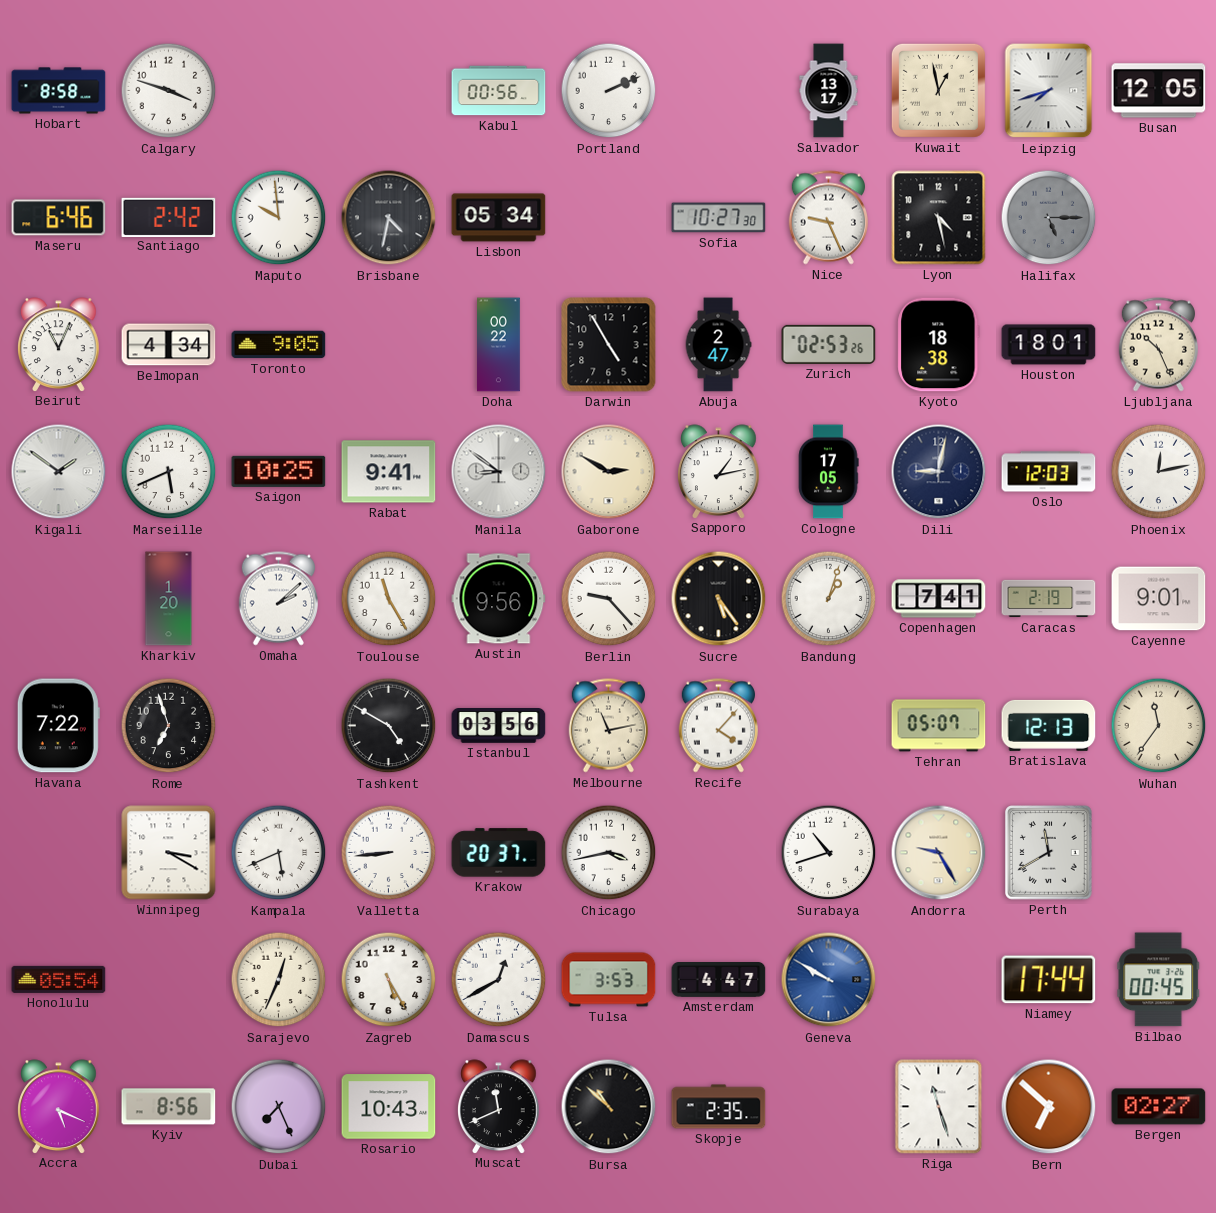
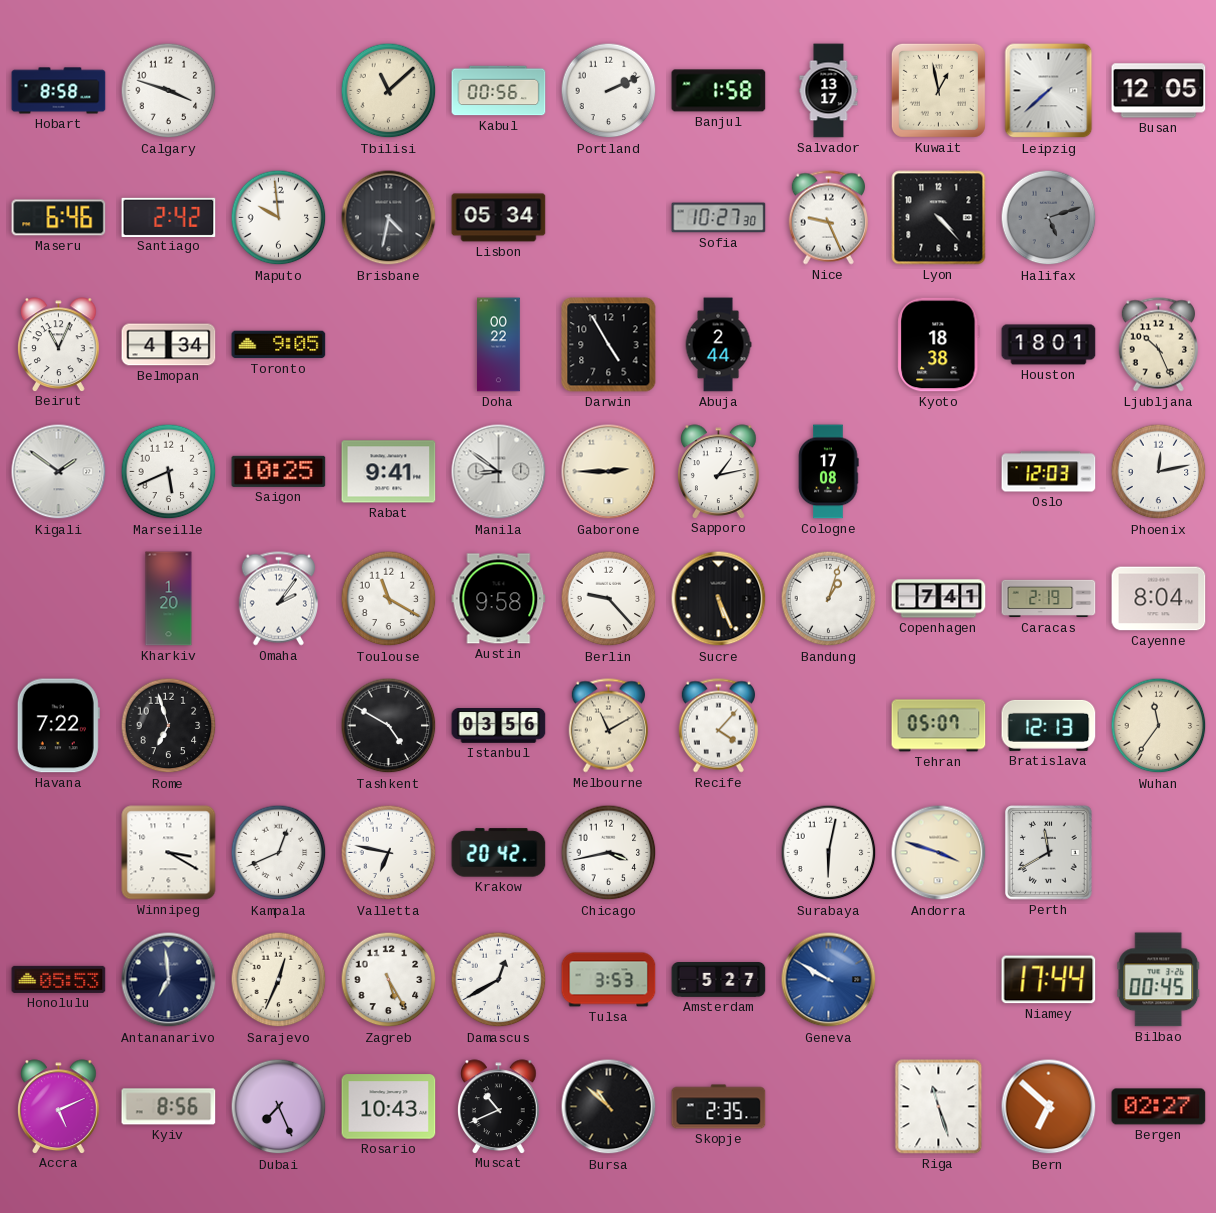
Tbilisi: none -> 11:08
Banjul: none -> 1:58
Leipzig: 7:42 -> 7:38
Lyon: 4:28 -> 4:23
Halifax: 5:15 -> 5:12
Abuja: 2:47 -> 2:44
Zurich: 02:53 -> none
Gaborone: 2:50 -> 2:45
Cologne: 17:05 -> 17:08
Dili: 9:02 -> none
Omaha: 2:08 -> 2:06
Toulouse: 11:25 -> 11:20
Austin: 9:56 -> 9:58
Sucre: 5:24 -> 5:26
Cayenne: 9:01 -> 8:04
Melbourne: 11:13 -> 11:10
Kampala: 5:41 -> 12:41
Valletta: 8:44 -> 6:47
Krakow: 20:37 -> 20:42
Surabaya: 10:42 -> 6:02
Andorra: 9:25 -> 3:48
Honolulu: 05:54 -> 05:53
Antananarivo: none -> 6:59
Amsterdam: 4:47 -> 5:27
Accra: 5:19 -> 5:11
Muscat: 11:41 -> 10:41
